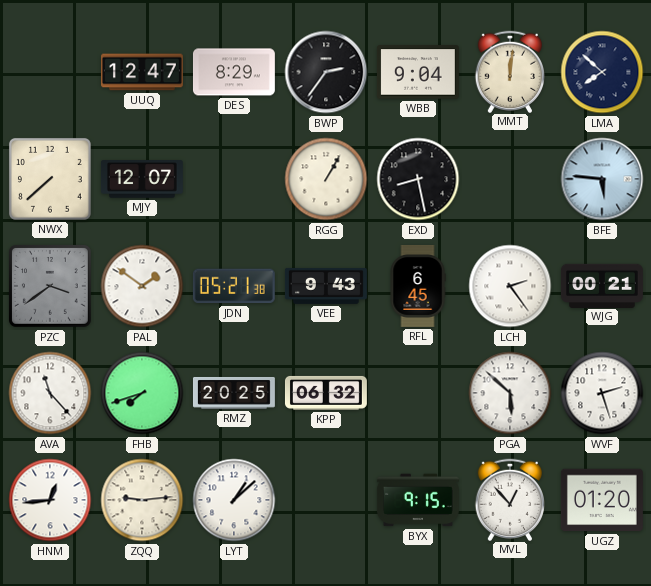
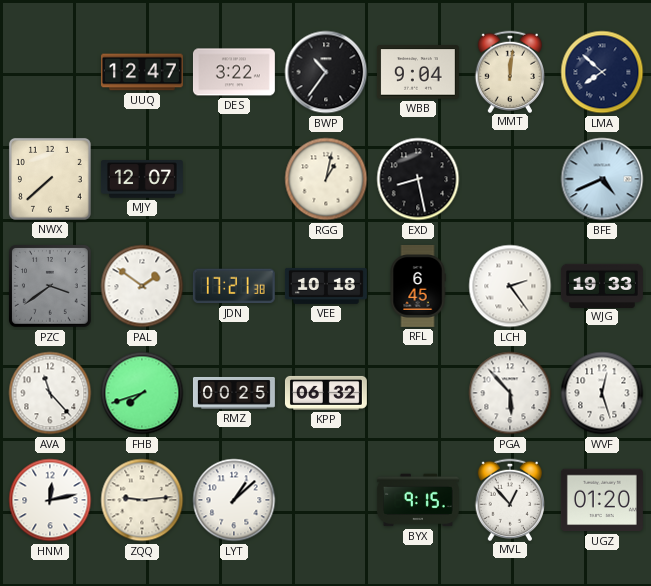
DES: 8:29 -> 3:22
BWP: 2:36 -> 10:36
RGG: 1:05 -> 1:02
BFE: 5:46 -> 4:41
JDN: 05:21 -> 17:21
VEE: 9:43 -> 10:18
WJG: 00:21 -> 19:33
RMZ: 20:25 -> 00:25
PGA: 5:52 -> 5:53
WVF: 2:27 -> 12:27
HNM: 12:44 -> 12:13
